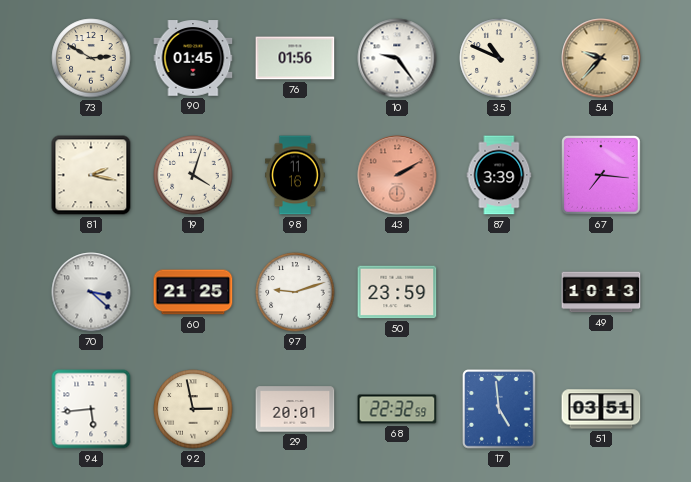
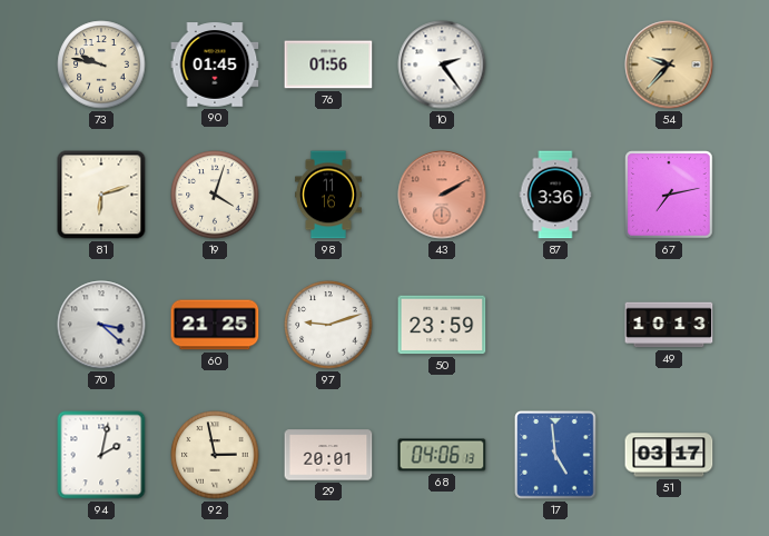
73: 2:50 -> 9:47
10: 9:24 -> 2:24
35: 10:49 -> none
81: 2:17 -> 6:12
87: 3:39 -> 3:36
67: 7:16 -> 7:13
94: 5:44 -> 2:02
68: 22:32 -> 04:06
51: 03:51 -> 03:17
